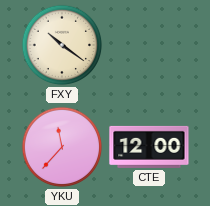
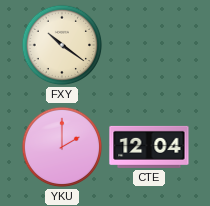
YKU: 11:37 -> 2:00
CTE: 12:00 -> 12:04
